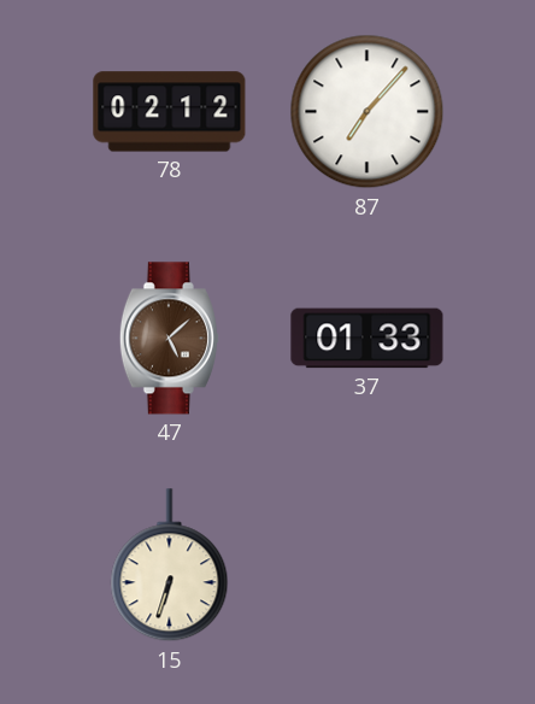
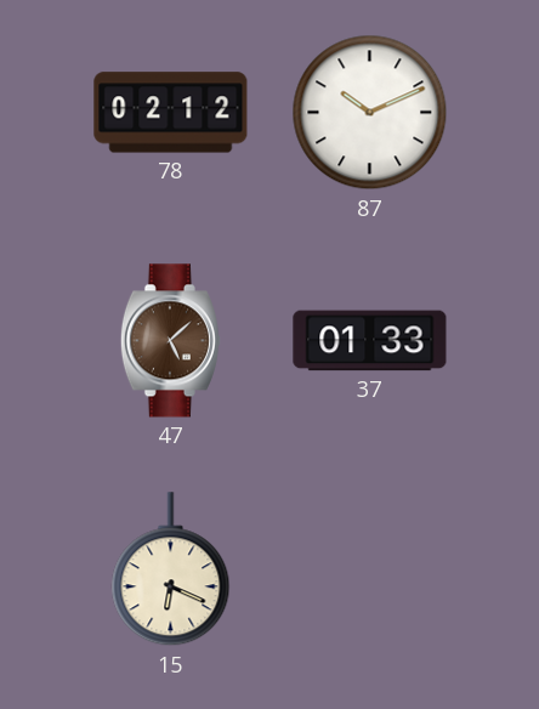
87: 7:07 -> 10:11
15: 6:33 -> 6:19
